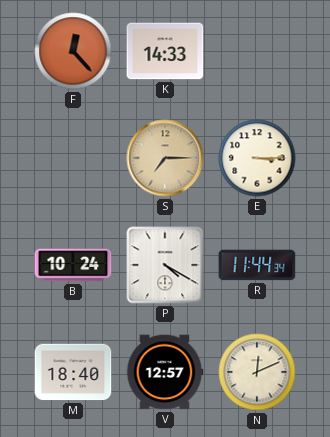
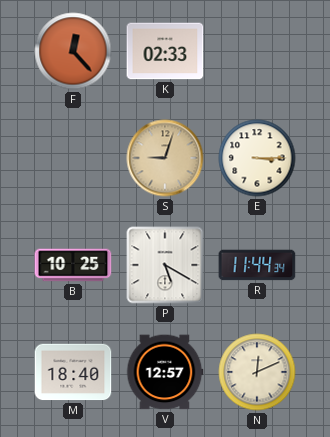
K: 14:33 -> 02:33
S: 7:15 -> 9:03
B: 10:24 -> 10:25
P: 4:20 -> 5:20
